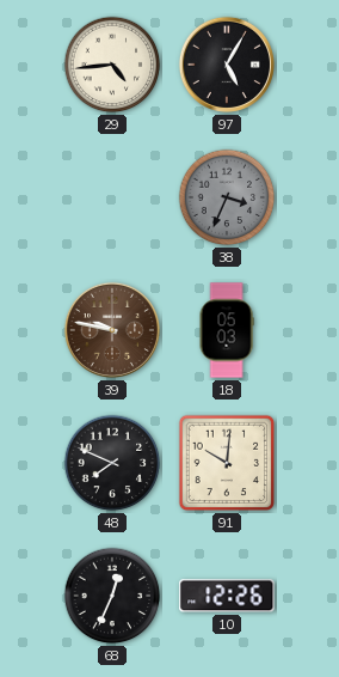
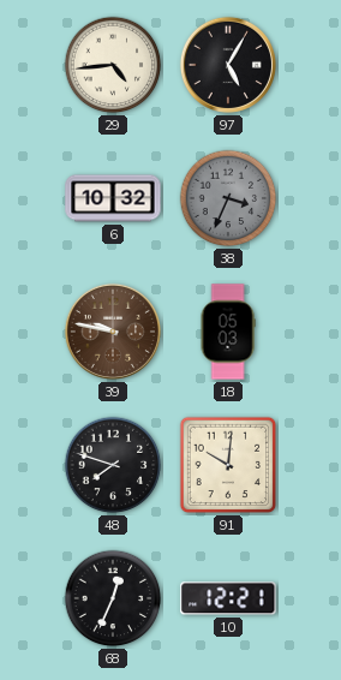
6: none -> 10:32
48: 7:49 -> 7:48
10: 12:26 -> 12:21
